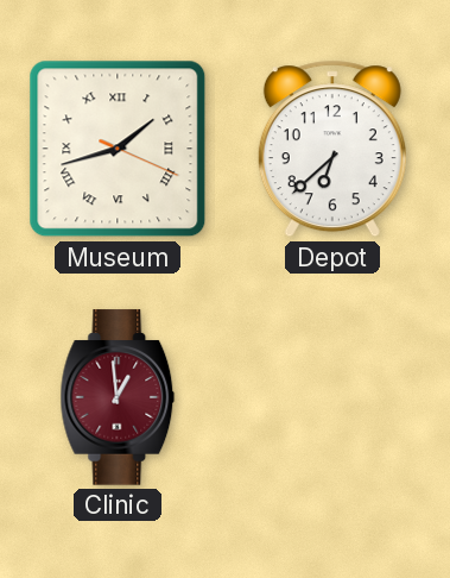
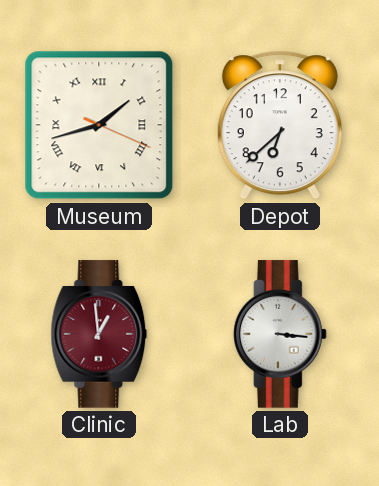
Lab: none -> 3:16
